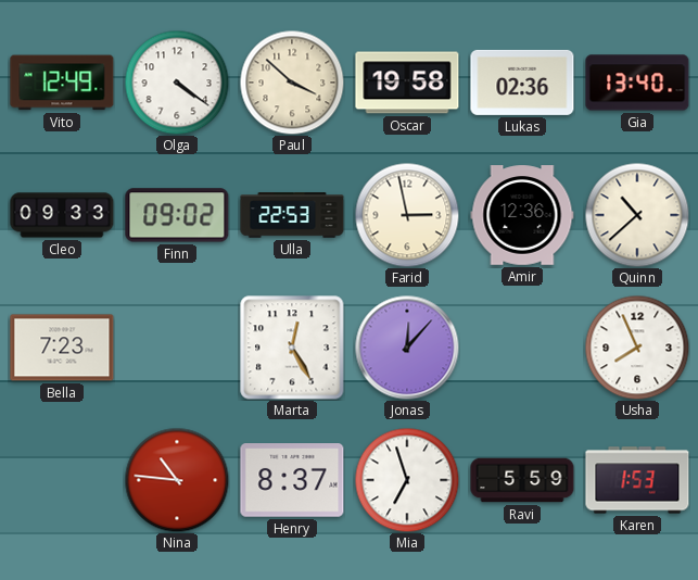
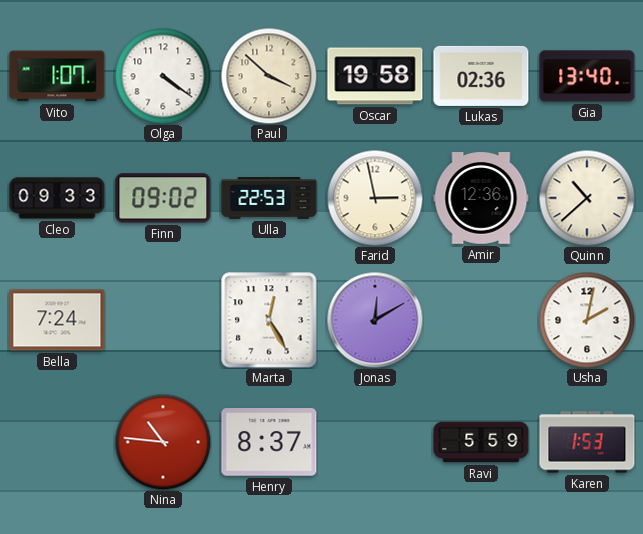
Vito: 12:49 -> 1:07
Bella: 7:23 -> 7:24
Jonas: 12:07 -> 12:10
Usha: 7:56 -> 2:02
Mia: 6:57 -> none
